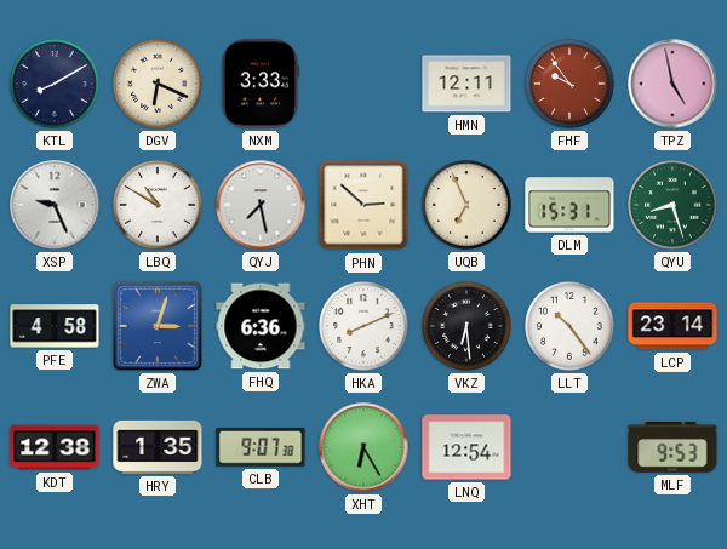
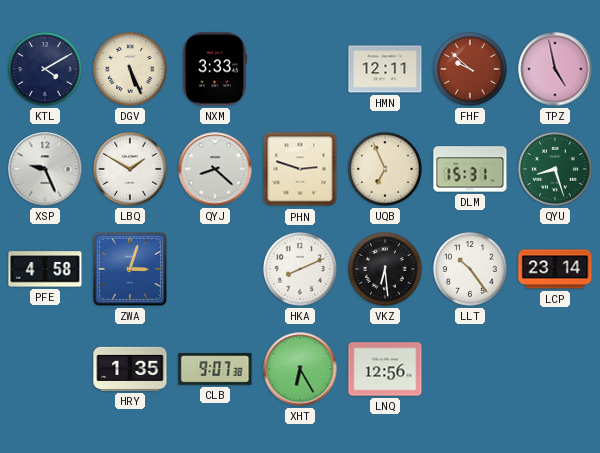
KTL: 8:10 -> 4:10
DGV: 6:19 -> 5:26
FHF: 9:54 -> 9:52
LBQ: 10:50 -> 1:50
QYJ: 7:28 -> 8:22
PHN: 2:52 -> 2:48
FHQ: 6:36 -> none
KDT: 12:38 -> none
LNQ: 12:54 -> 12:56
MLF: 9:53 -> none
